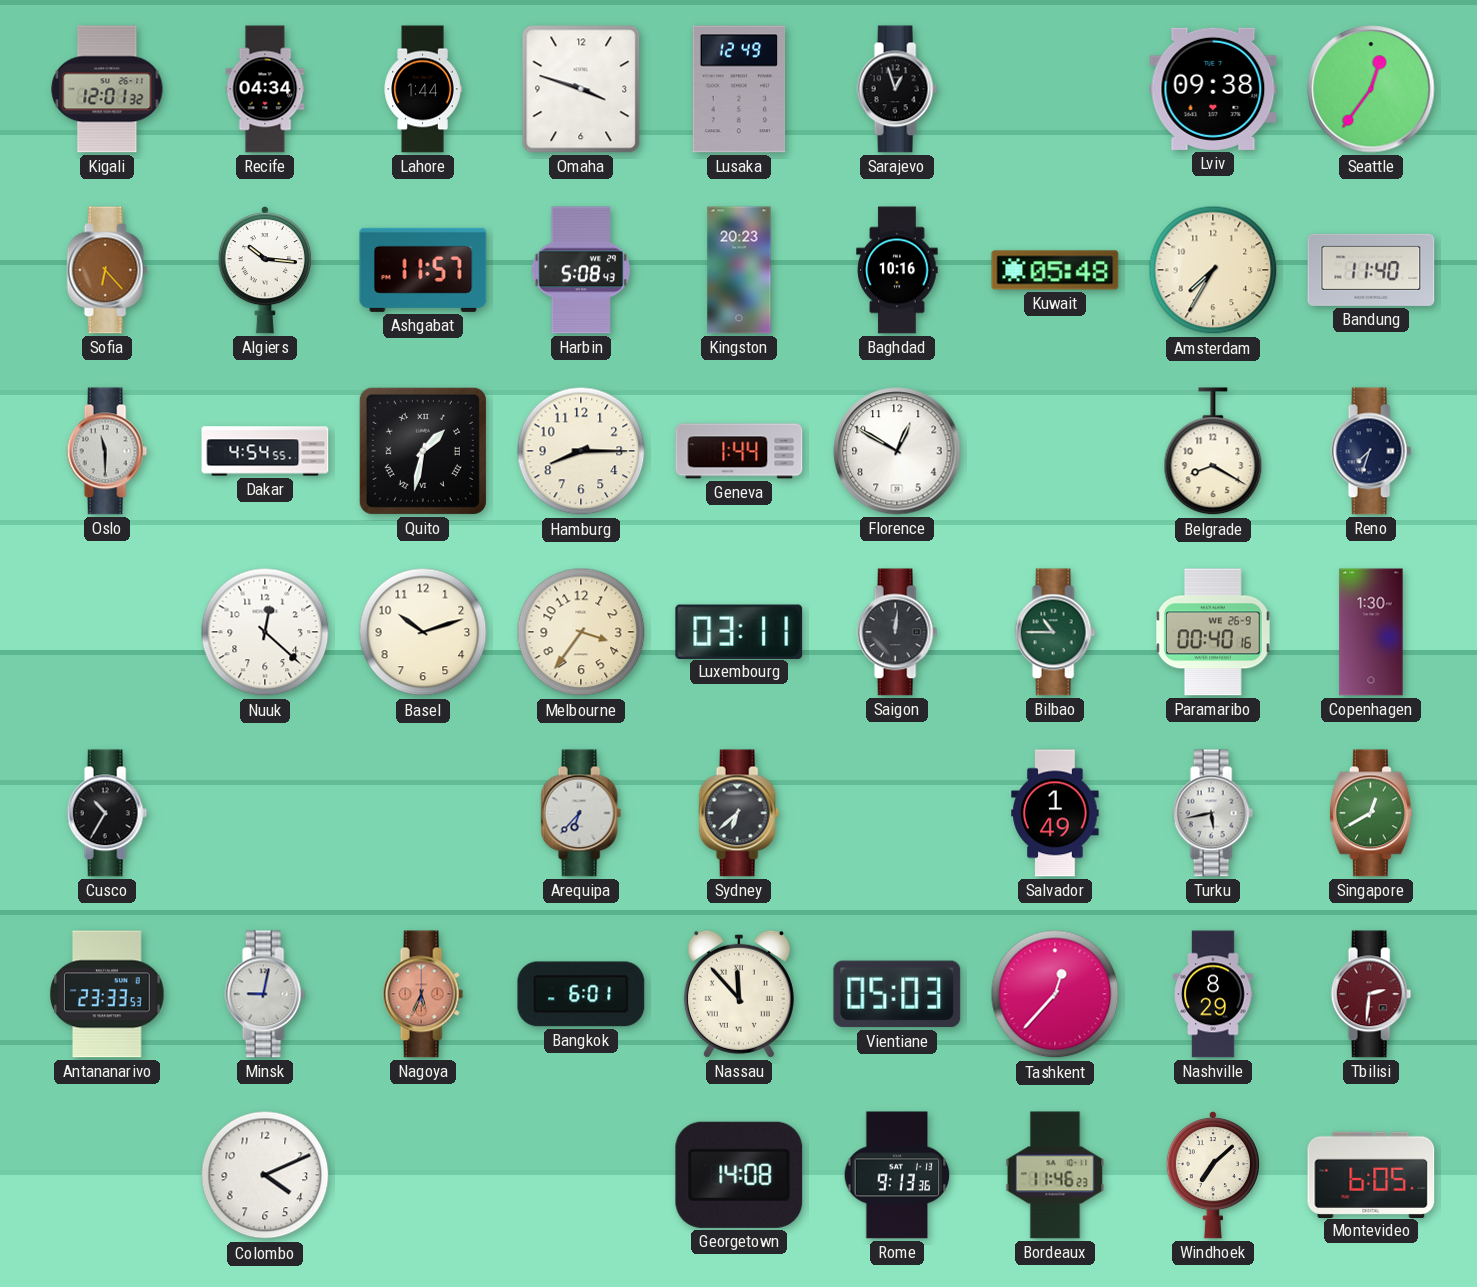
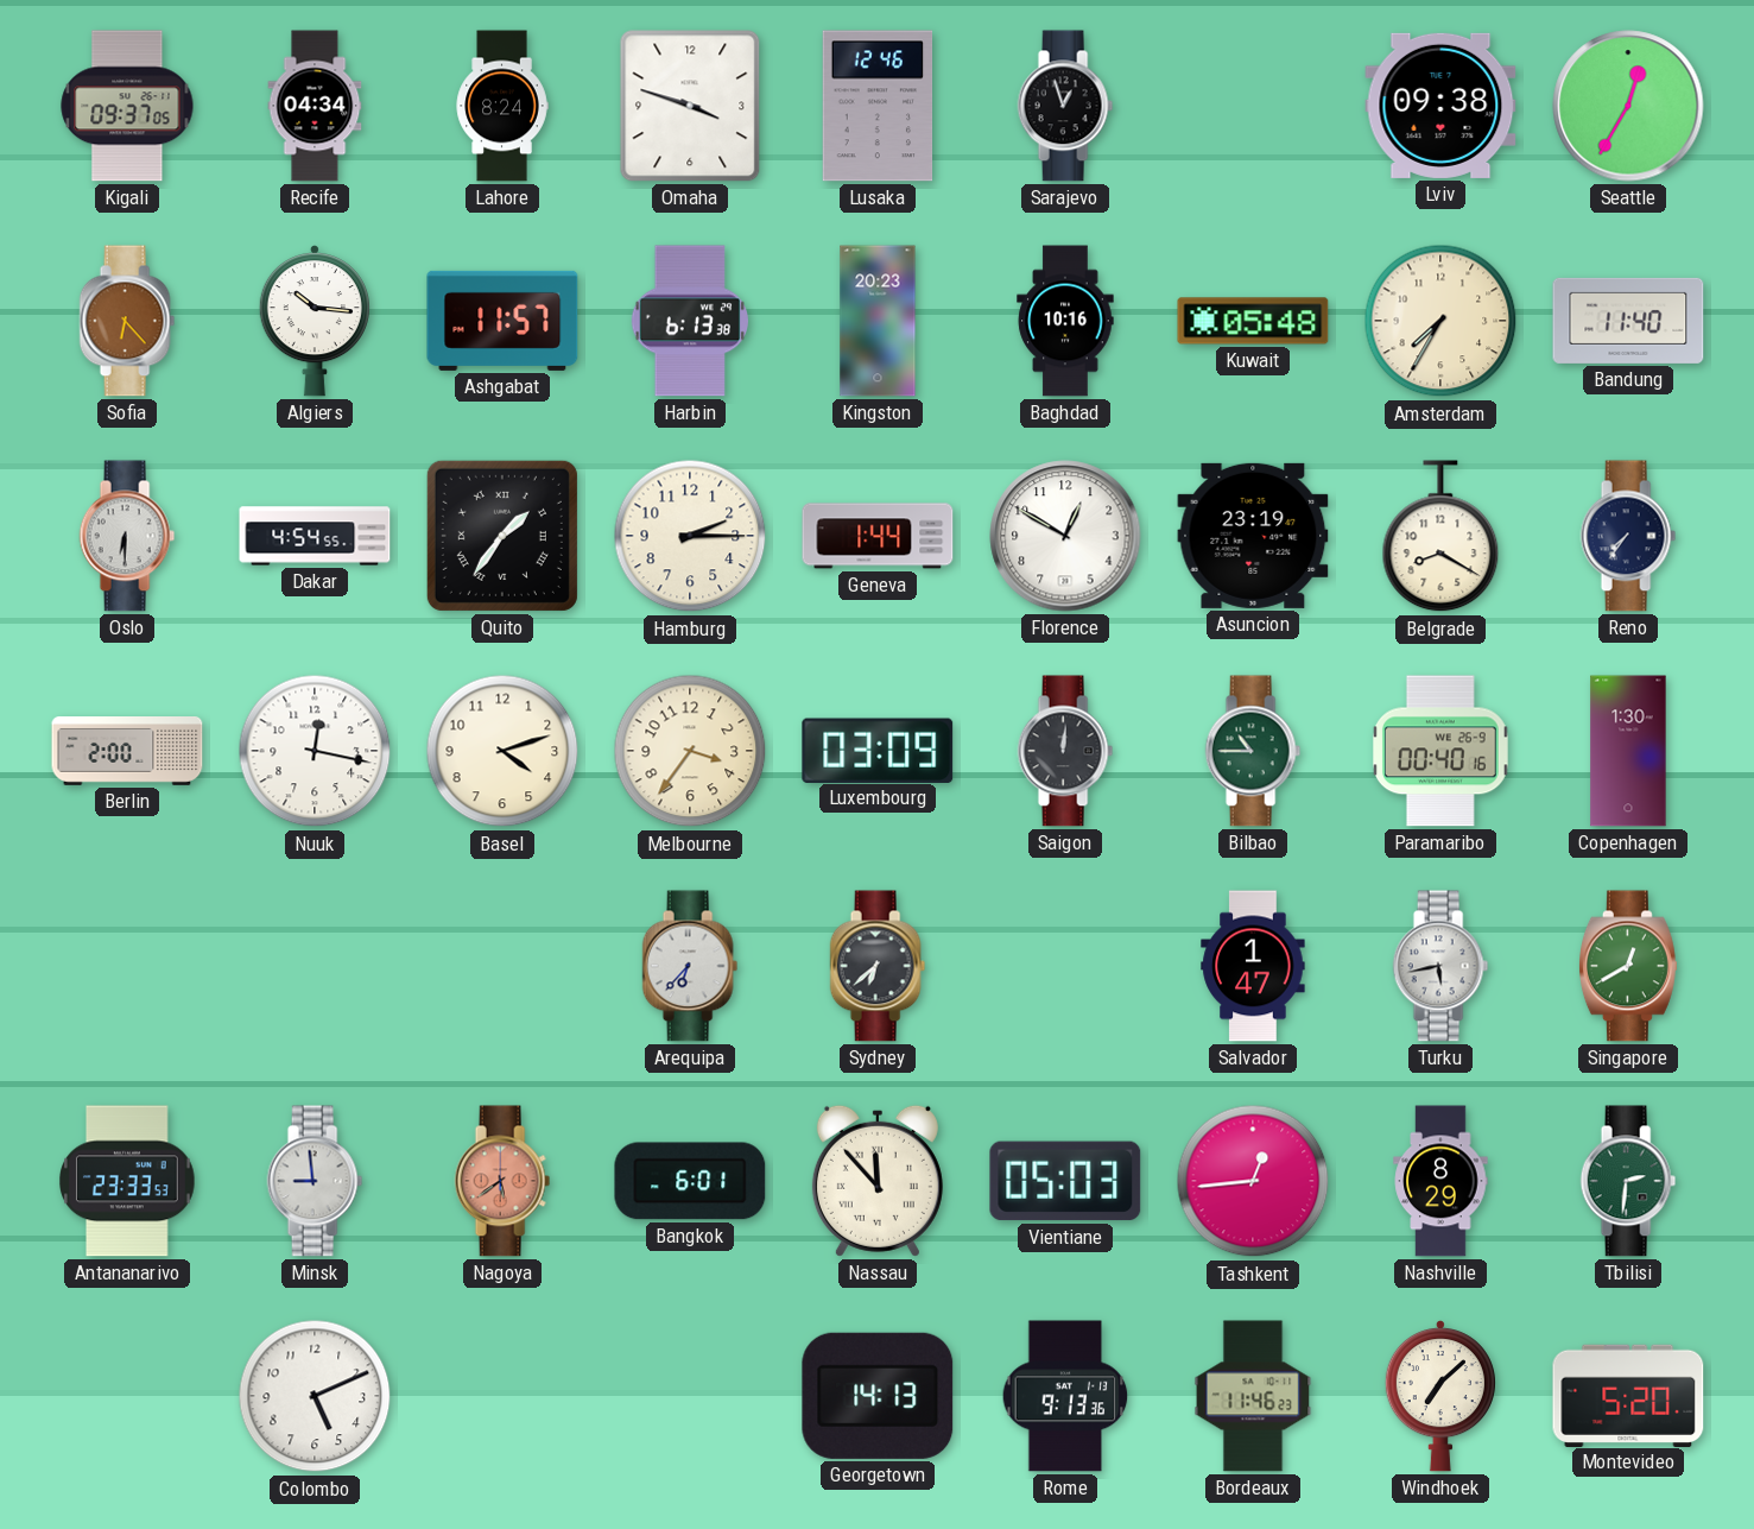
Kigali: 12:01 -> 09:37
Lahore: 1:44 -> 8:24
Lusaka: 12:49 -> 12:46
Seattle: 12:36 -> 12:35
Harbin: 5:08 -> 6:13
Oslo: 11:30 -> 6:30
Quito: 1:32 -> 1:36
Hamburg: 8:15 -> 2:15
Asuncion: none -> 23:19
Reno: 7:33 -> 7:36
Berlin: none -> 2:00
Nuuk: 12:22 -> 12:17
Basel: 10:12 -> 4:12
Luxembourg: 03:11 -> 03:09
Cusco: 10:35 -> none
Salvador: 1:49 -> 1:47
Minsk: 9:02 -> 8:59
Nagoya: 5:34 -> 5:39
Tashkent: 12:37 -> 12:44
Tbilisi dial: burgundy -> green
Colombo: 4:11 -> 5:11
Georgetown: 14:08 -> 14:13
Montevideo: 6:05 -> 5:20
